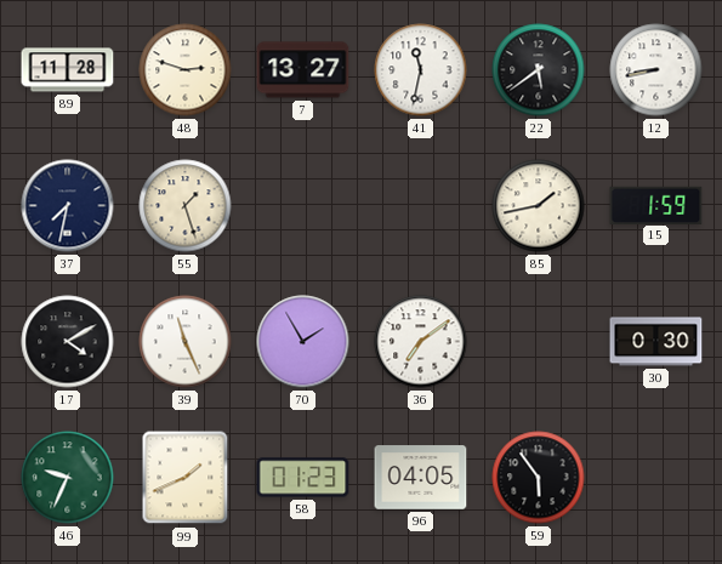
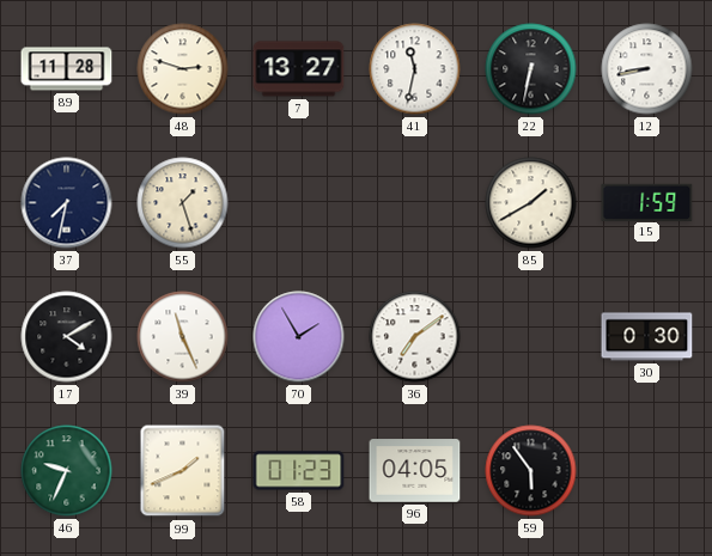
22: 5:39 -> 6:32
85: 1:43 -> 1:40
